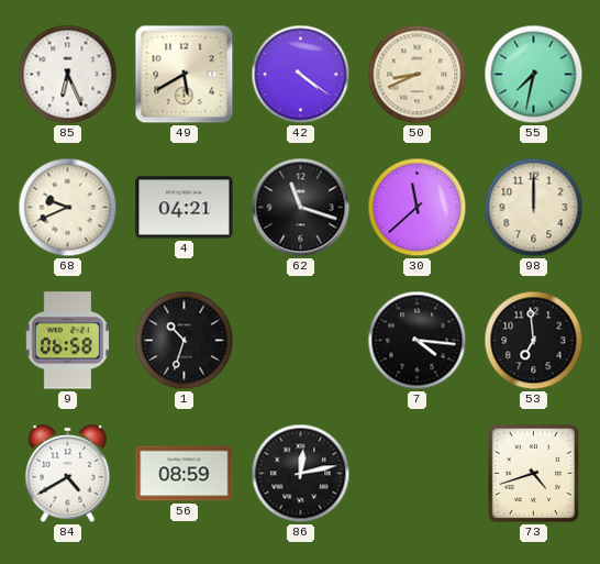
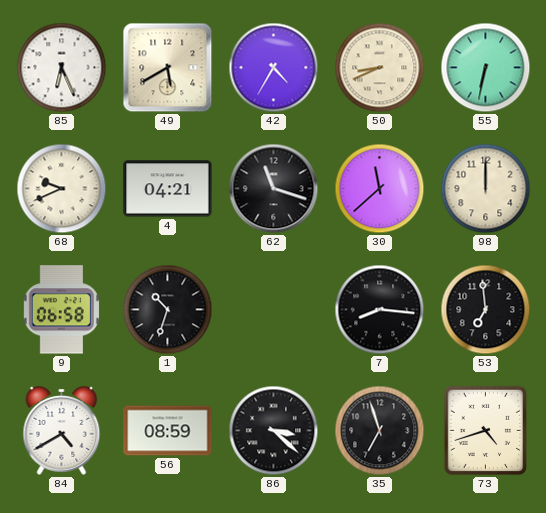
42: 4:21 -> 4:35
55: 7:32 -> 6:32
7: 4:16 -> 8:16
86: 12:13 -> 3:22
35: none -> 6:57
